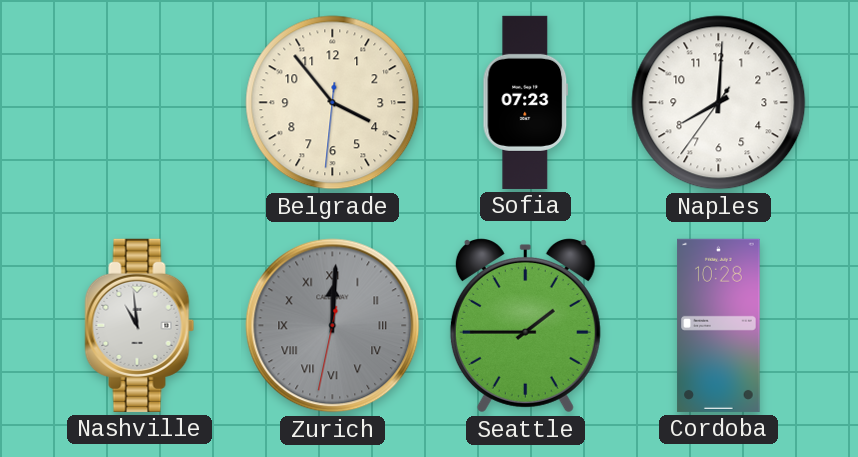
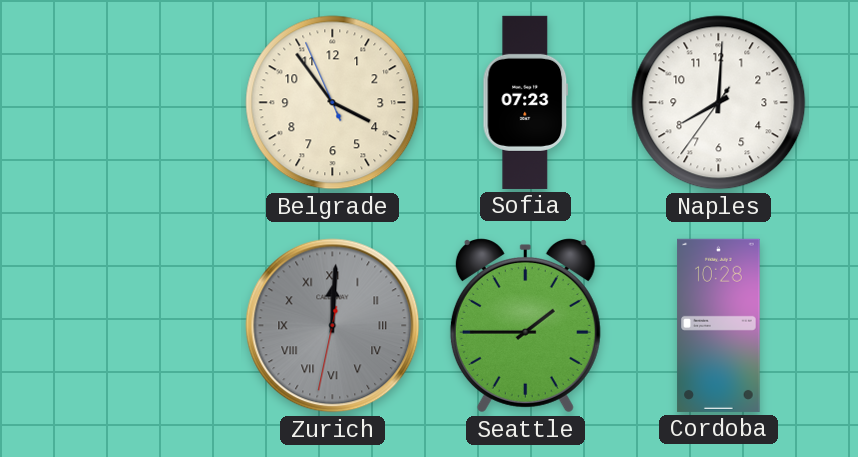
Belgrade: 3:53:31 -> 3:53:56
Nashville: 10:59 -> none
